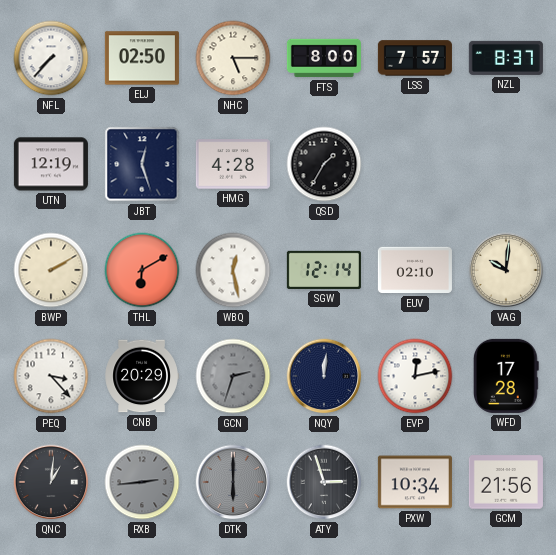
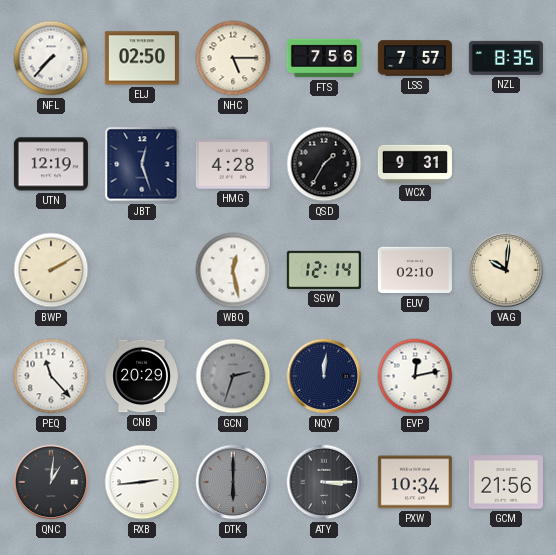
FTS: 8:00 -> 7:56
NZL: 8:37 -> 8:35
WCX: none -> 9:31
THL: 6:10 -> none
PEQ: 3:23 -> 11:23
WFD: 17:28 -> none
RXB dial: grey -> white
ATY: 2:57 -> 3:15
